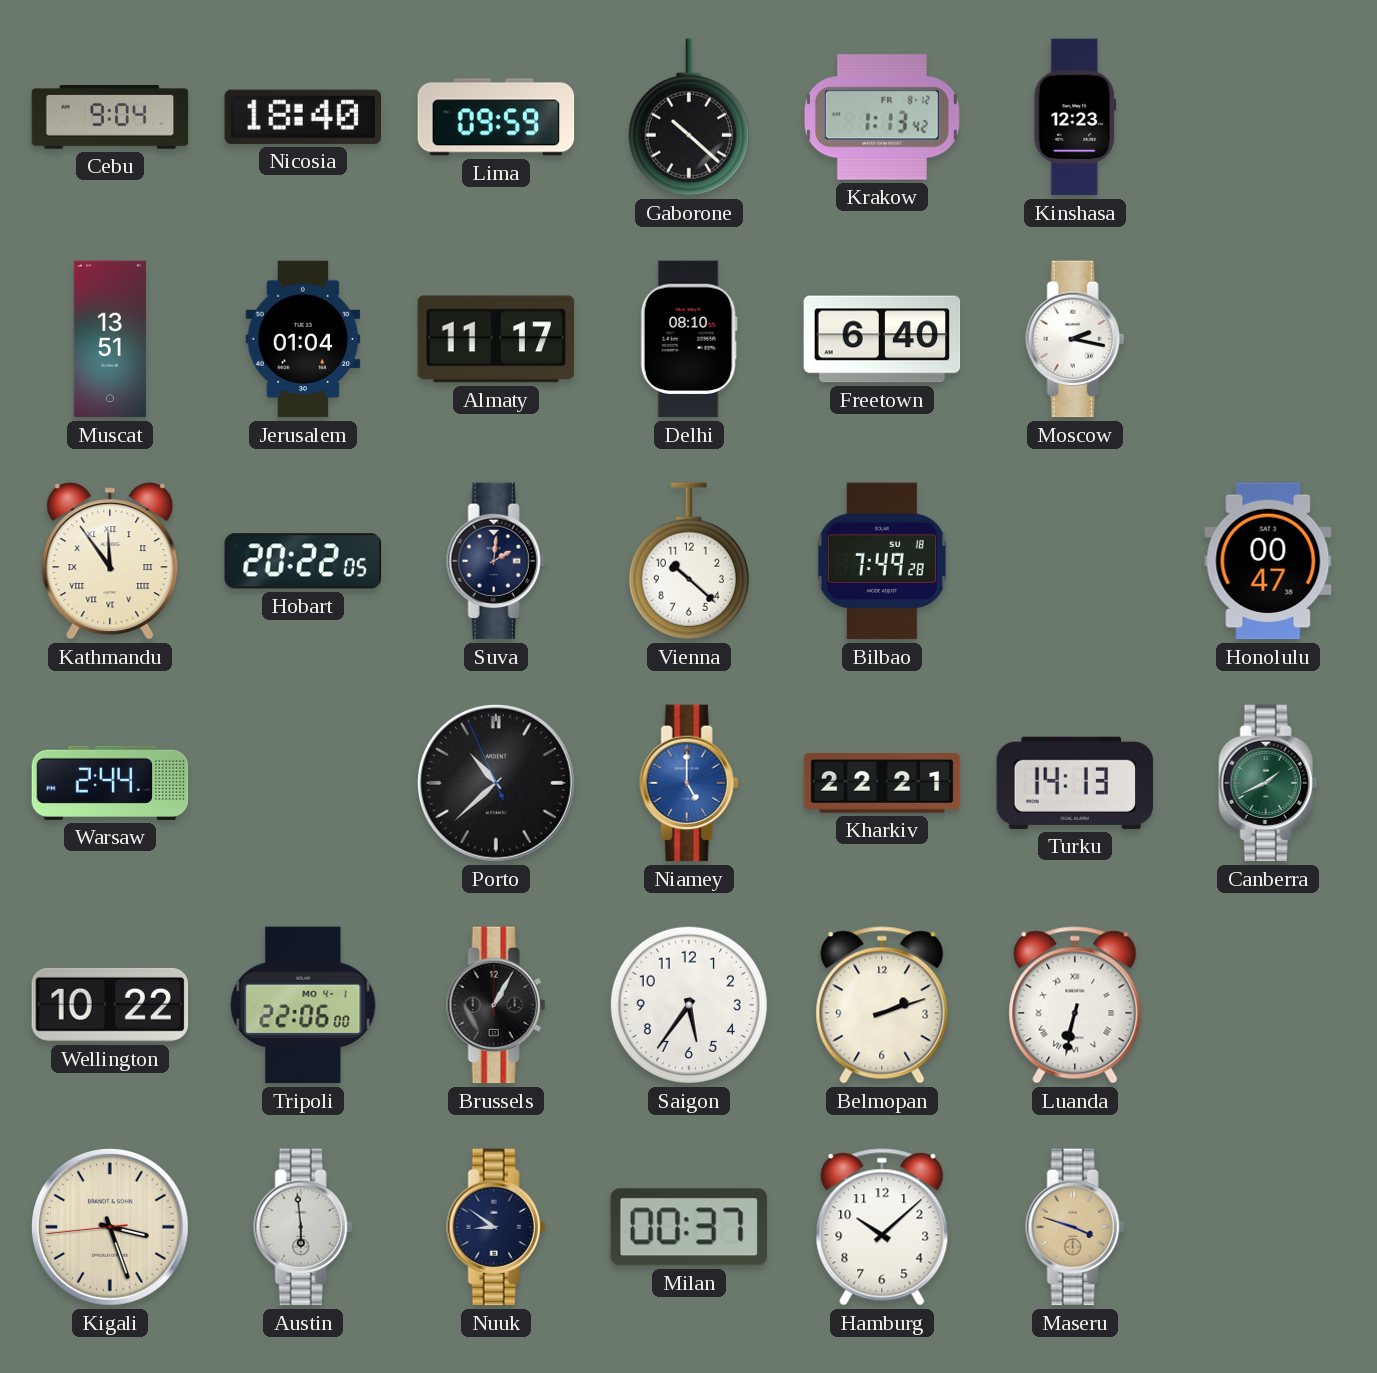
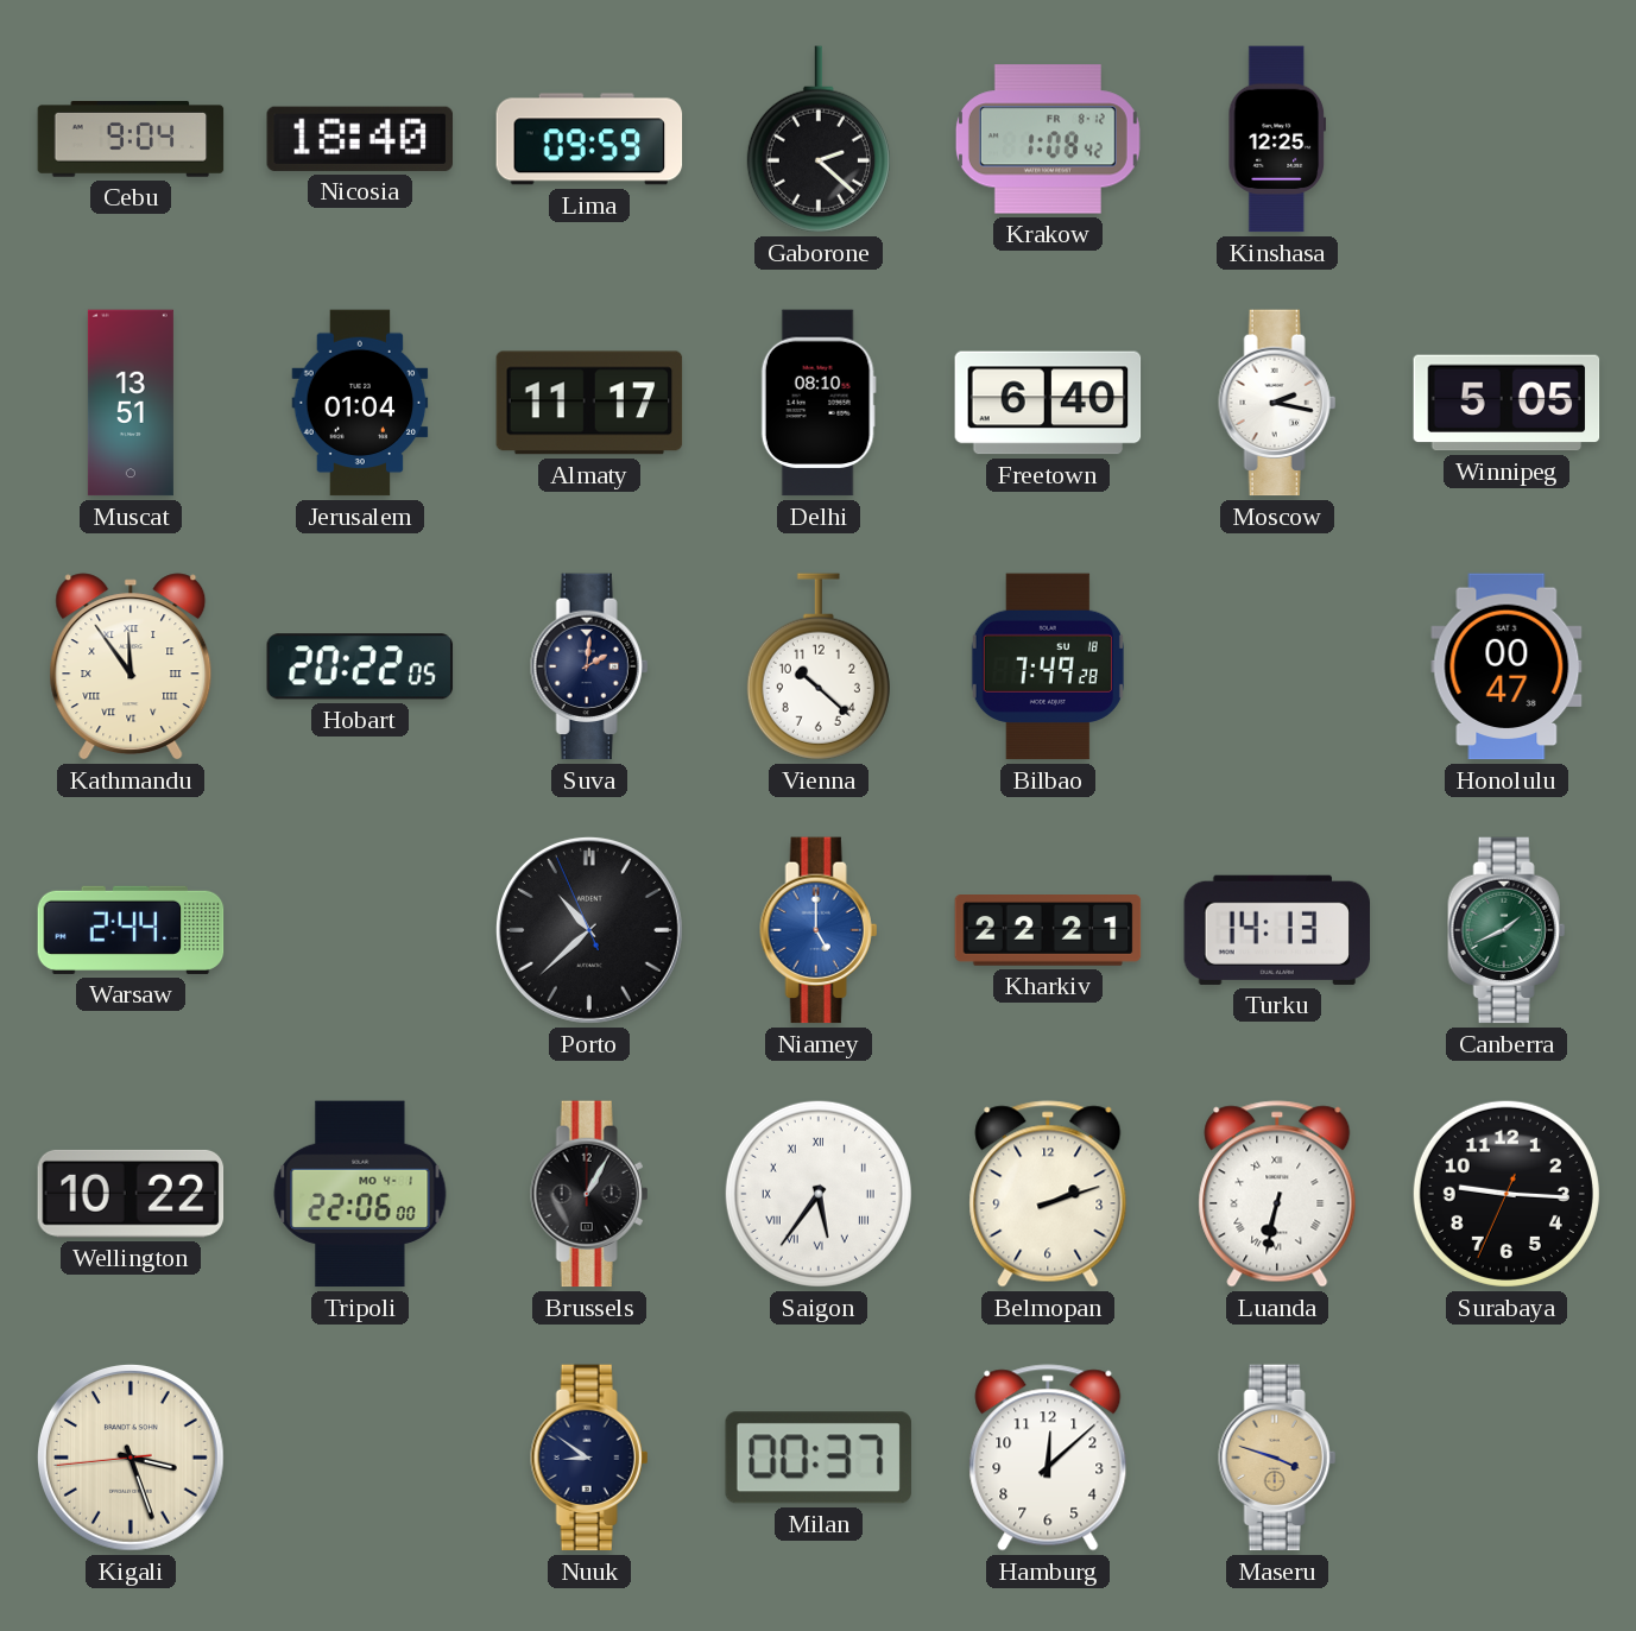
Gaborone: 10:22 -> 2:22
Krakow: 1:13 -> 1:08
Kinshasa: 12:23 -> 12:25
Winnipeg: none -> 5:05
Saigon numerals: Arabic -> Roman
Surabaya: none -> 9:15
Austin: 5:59 -> none
Hamburg: 10:08 -> 12:08
